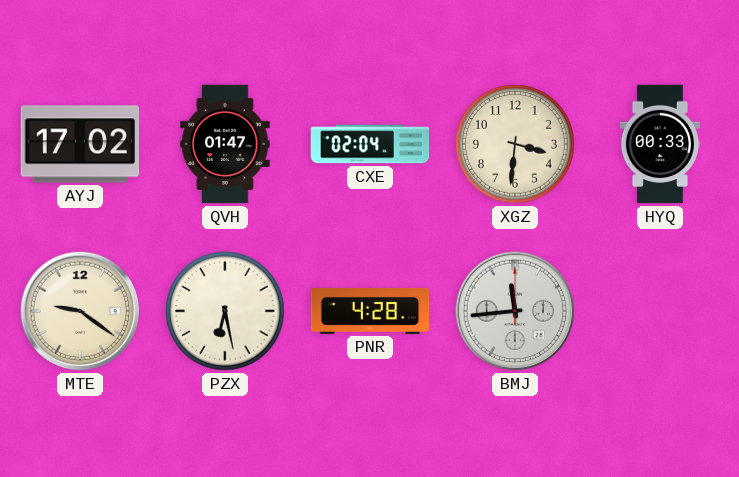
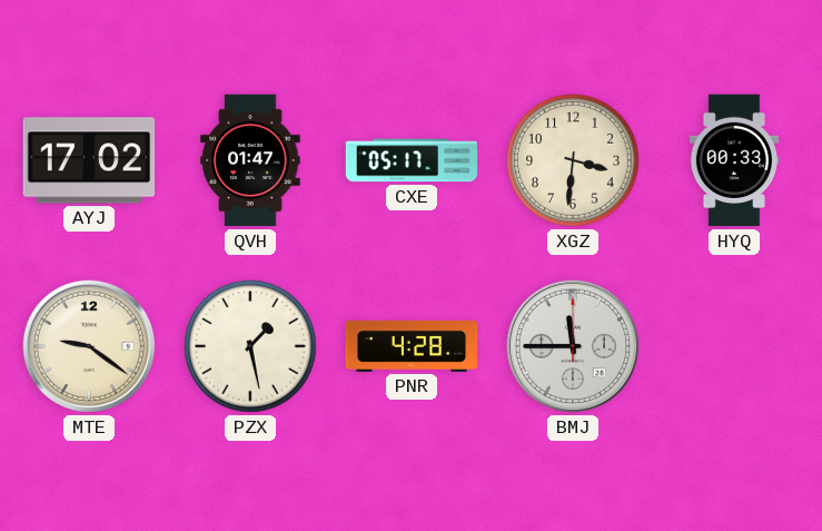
CXE: 02:04 -> 05:17
PZX: 6:28 -> 1:28
BMJ: 11:44 -> 11:45
